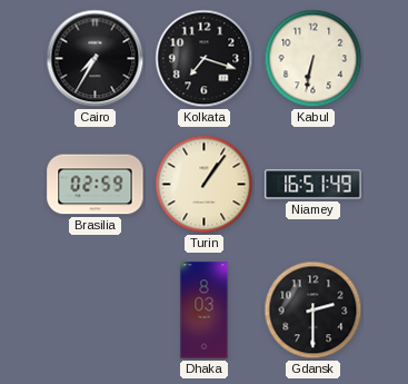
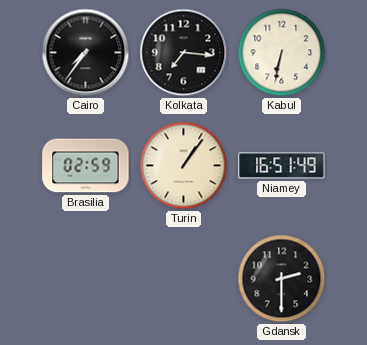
Cairo: 7:35 -> 7:36
Kolkata: 7:18 -> 7:16
Dhaka: 8:03 -> none
